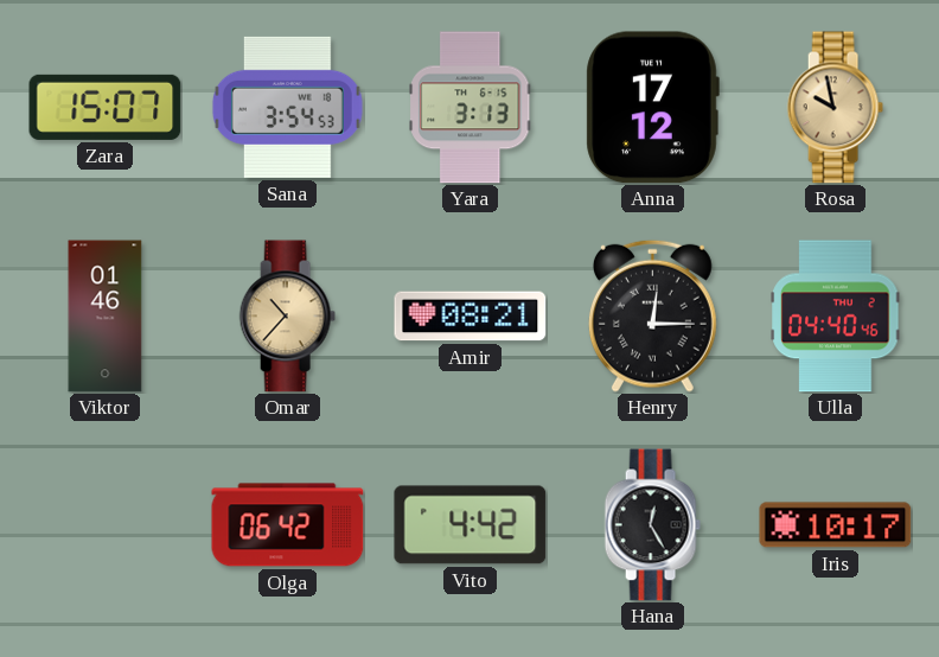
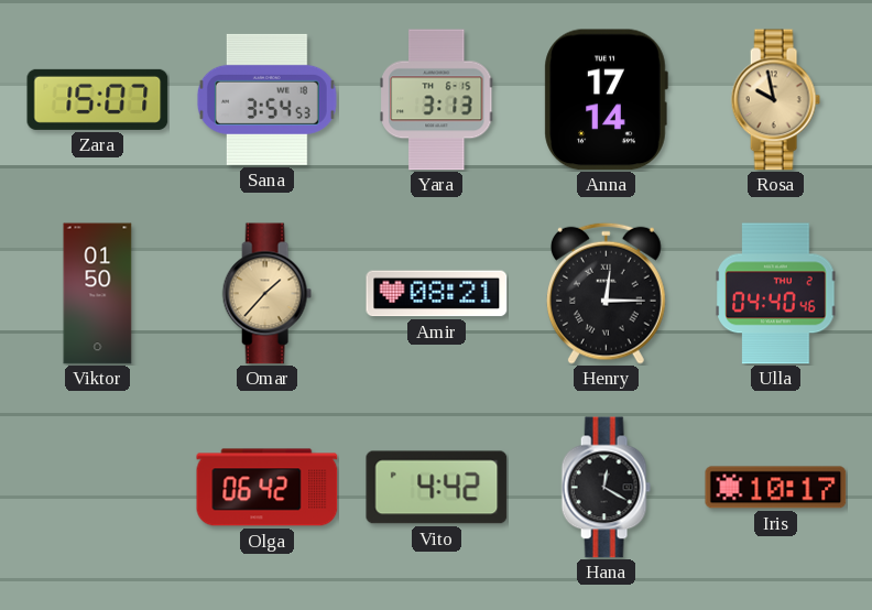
Anna: 17:12 -> 17:14
Viktor: 01:46 -> 01:50
Omar: 10:37 -> 1:37
Hana: 12:25 -> 12:20
